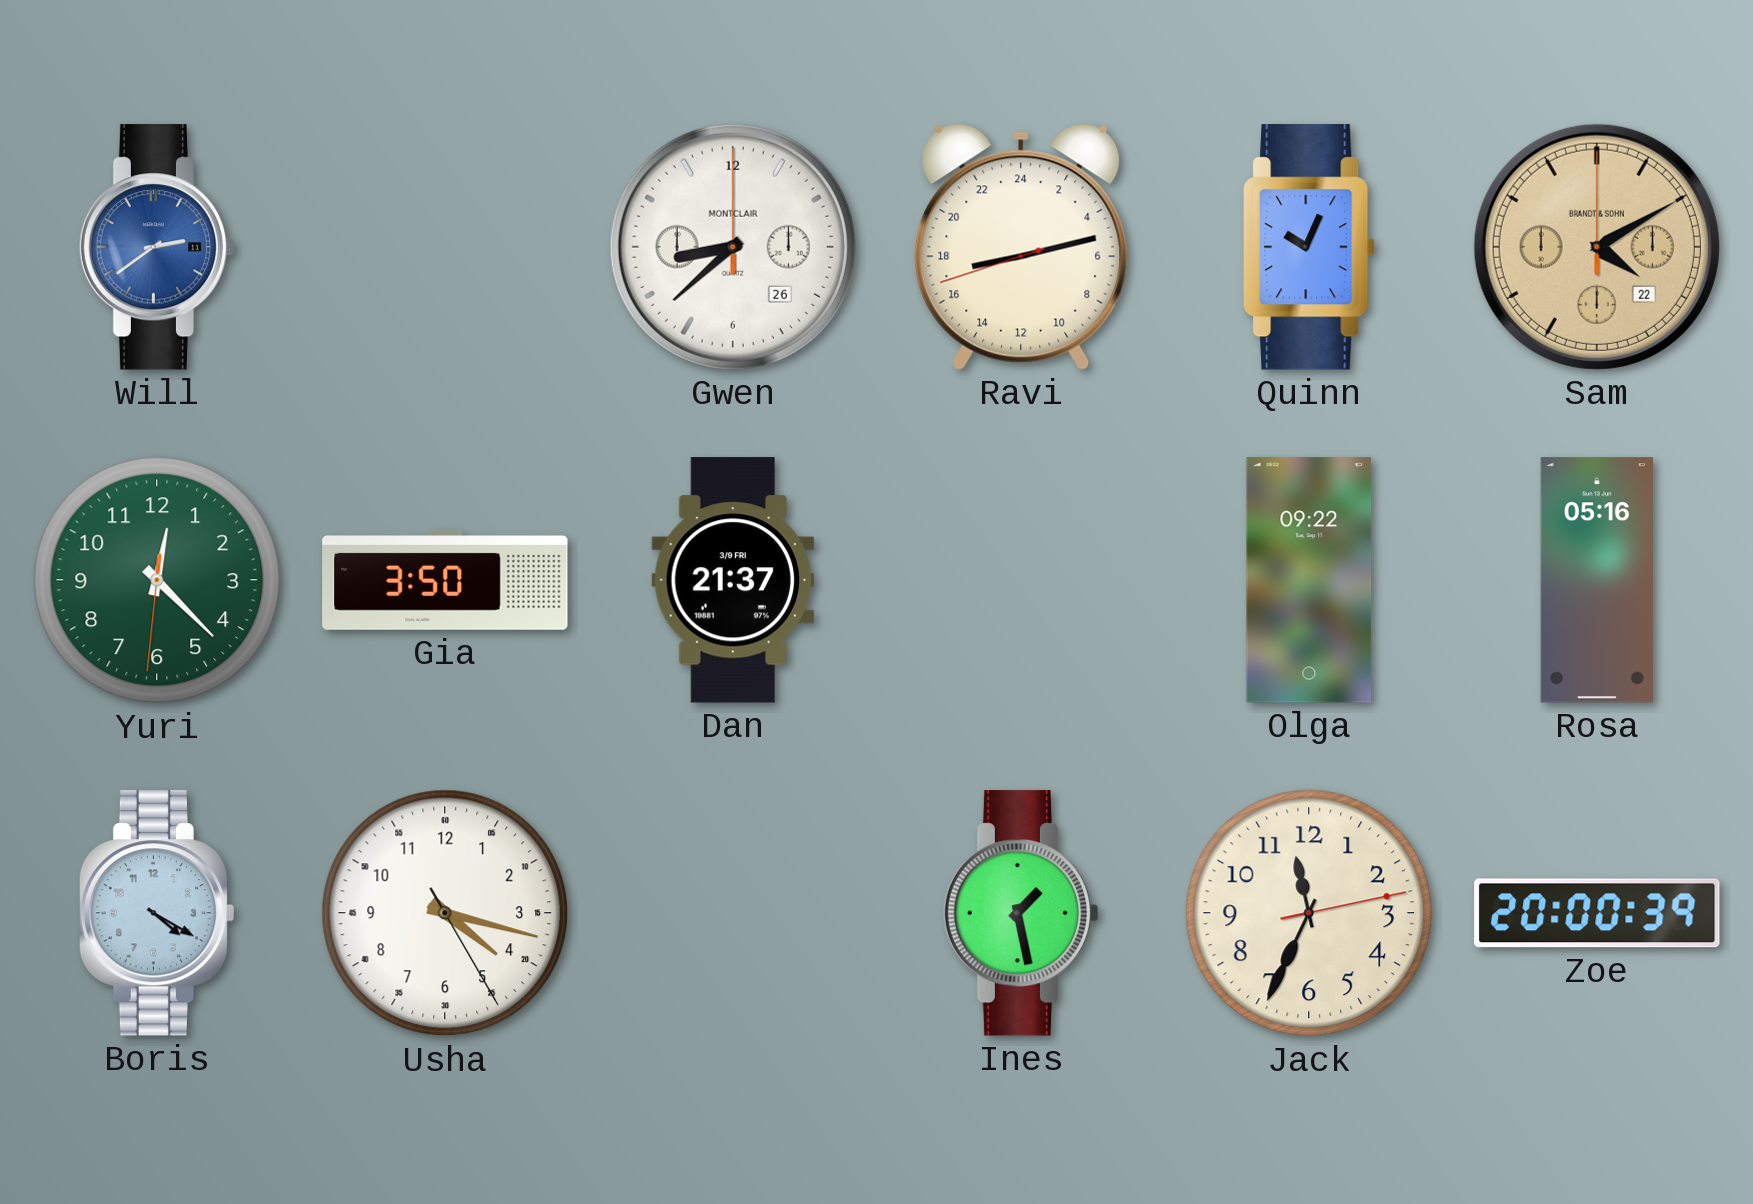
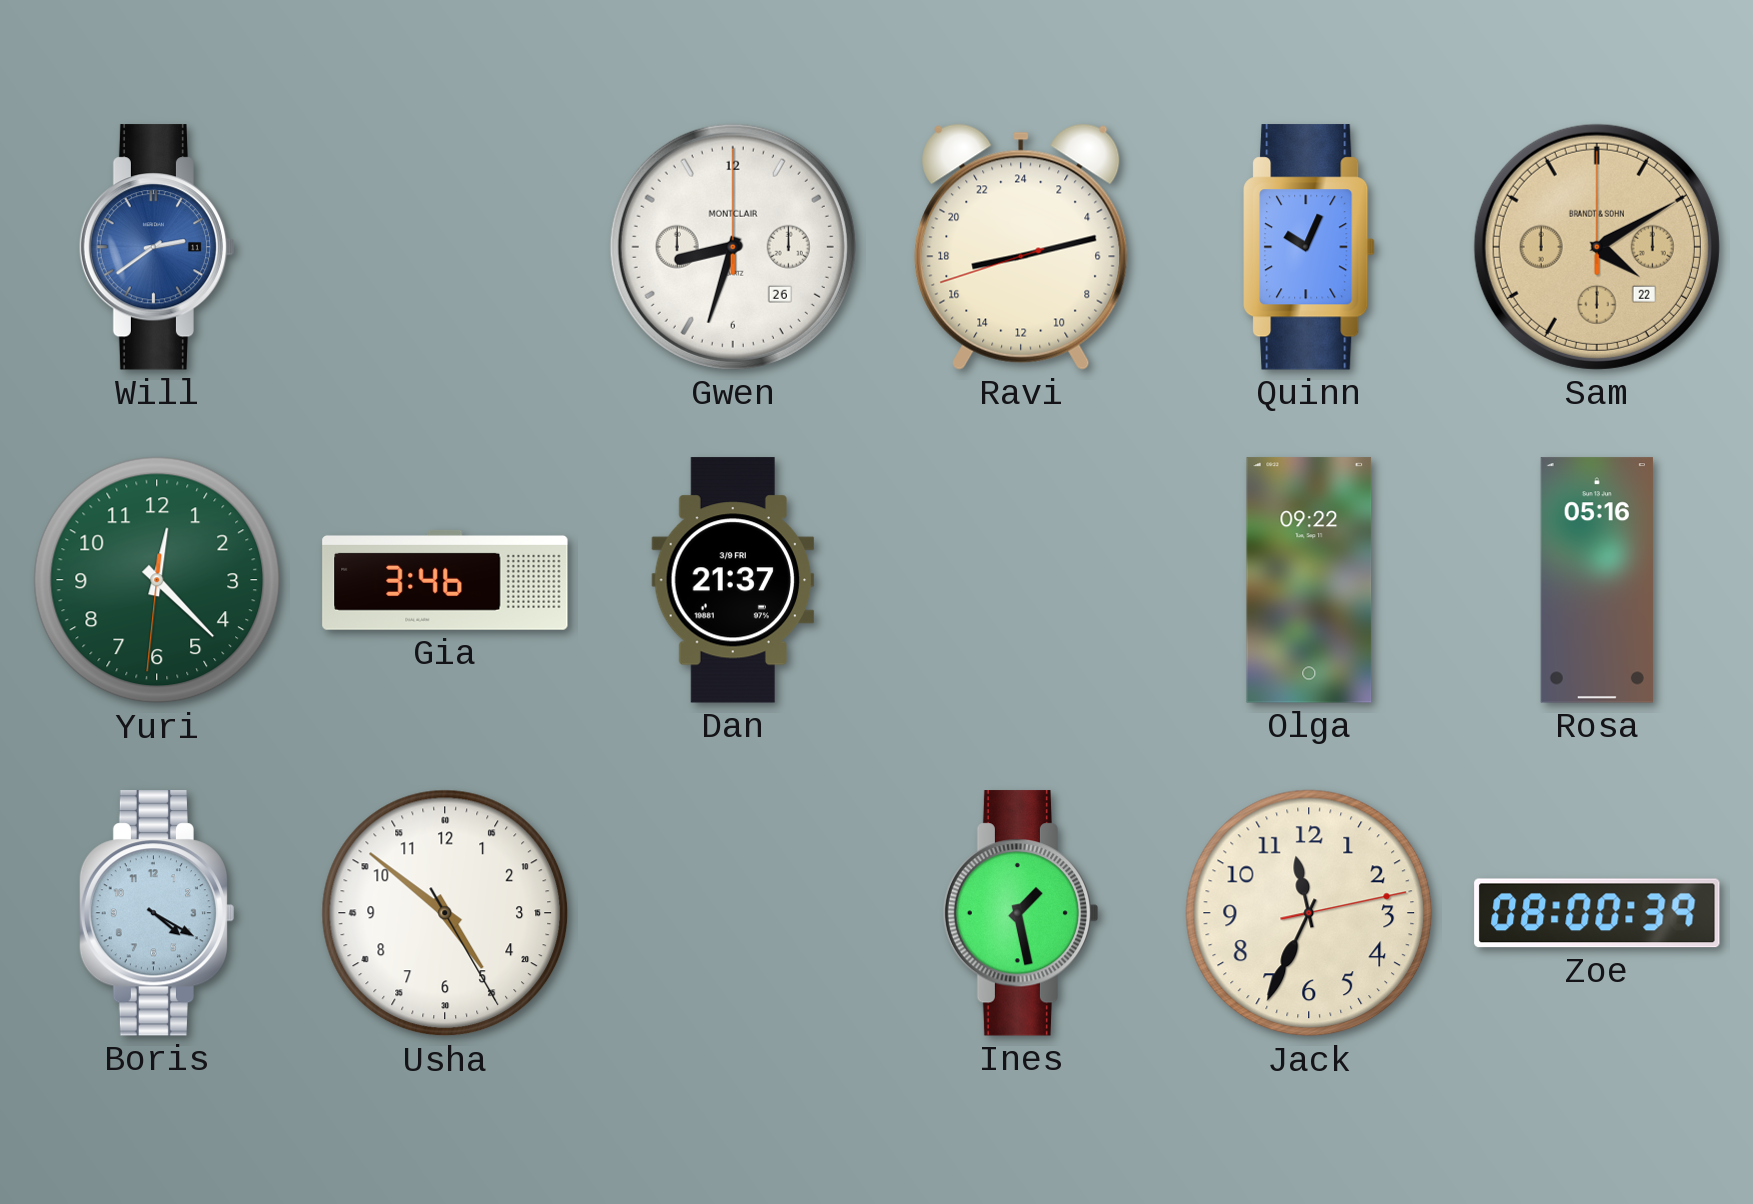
Gwen: 8:38 -> 8:33
Gia: 3:50 -> 3:46
Usha: 4:17 -> 4:51
Zoe: 20:00 -> 08:00
